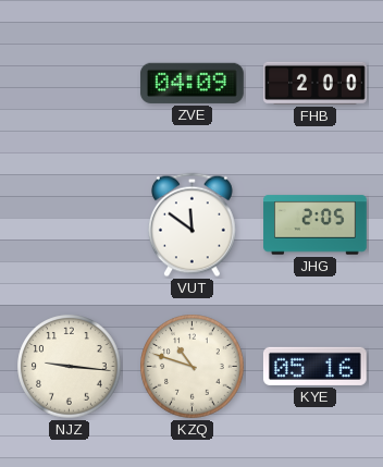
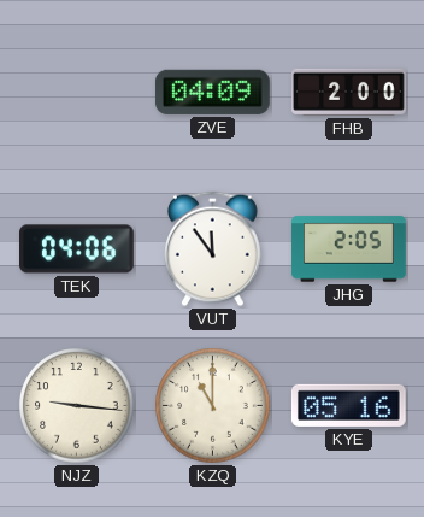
TEK: none -> 04:06
VUT: 11:51 -> 11:54
KZQ: 10:48 -> 11:00
